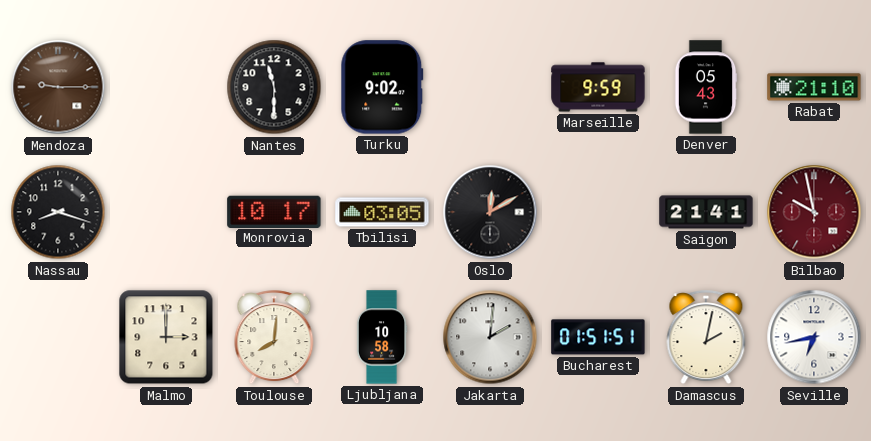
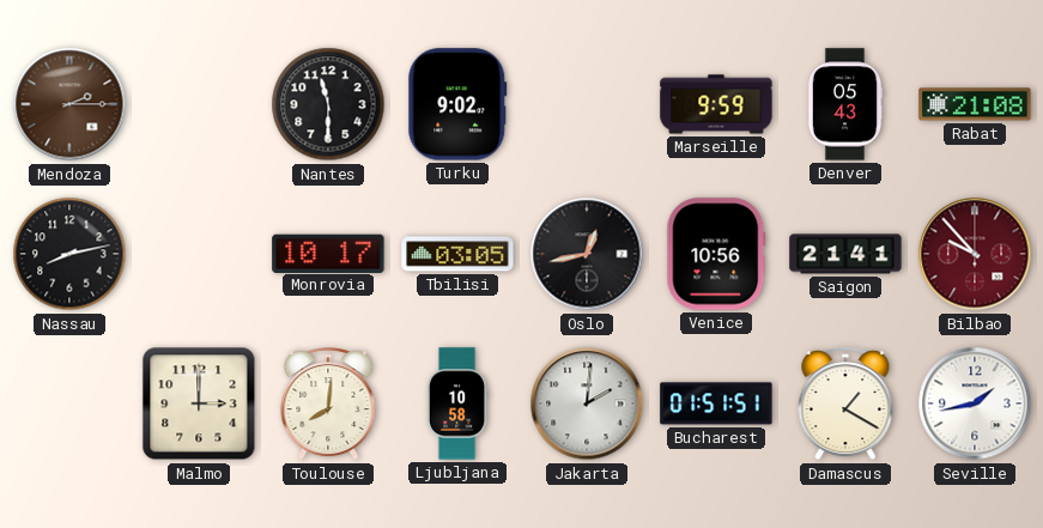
Mendoza: 9:15 -> 2:15
Rabat: 21:10 -> 21:08
Nassau: 8:18 -> 8:13
Oslo: 12:10 -> 12:43
Venice: none -> 10:56
Bilbao: 9:58 -> 9:53
Damascus: 2:02 -> 1:20
Seville: 6:43 -> 1:43
